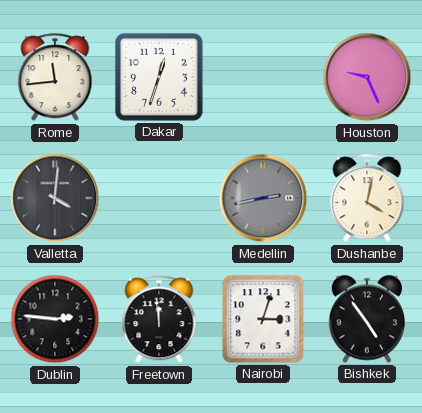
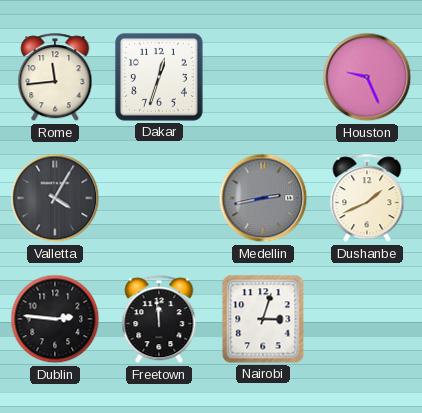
Valletta: 4:01 -> 4:05
Dushanbe: 4:02 -> 1:41
Bishkek: 4:54 -> none
